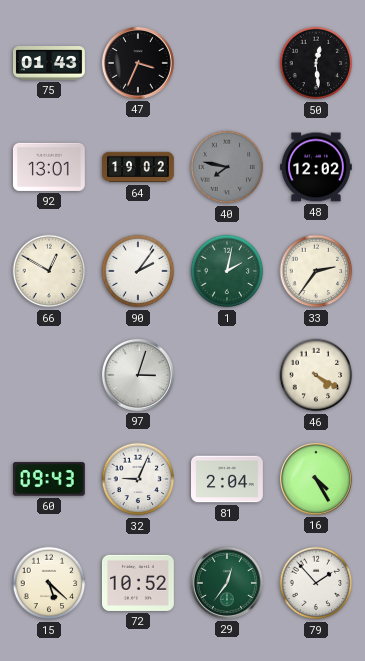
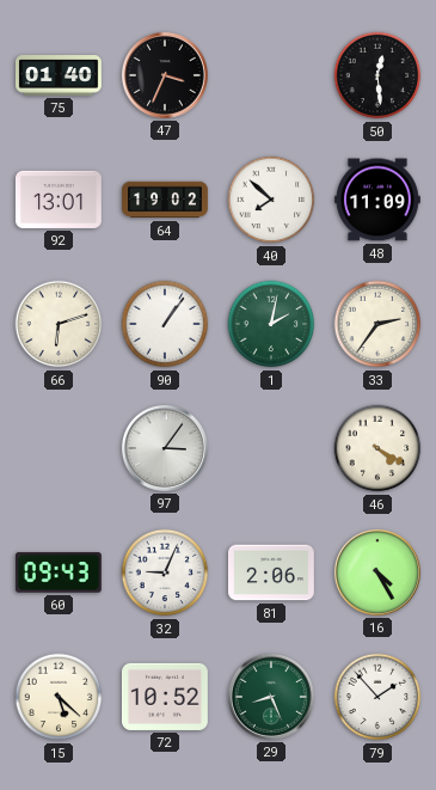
75: 01:43 -> 01:40
40: 7:47 -> 7:52
40 dial: grey -> white
48: 12:02 -> 11:09
66: 12:50 -> 6:12
90: 2:06 -> 1:06
97: 3:03 -> 3:06
81: 2:04 -> 2:06
29: 12:36 -> 8:26
